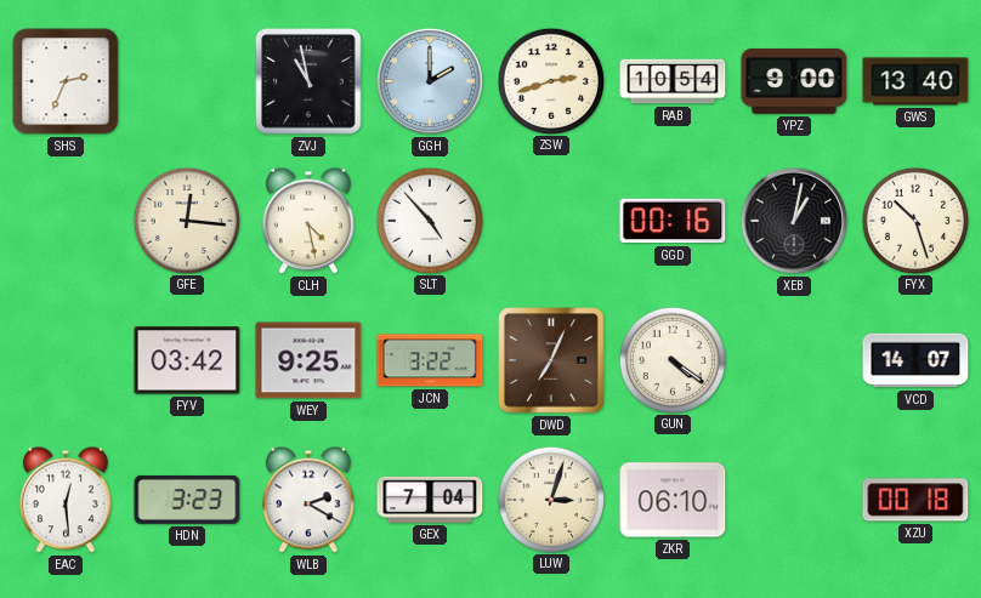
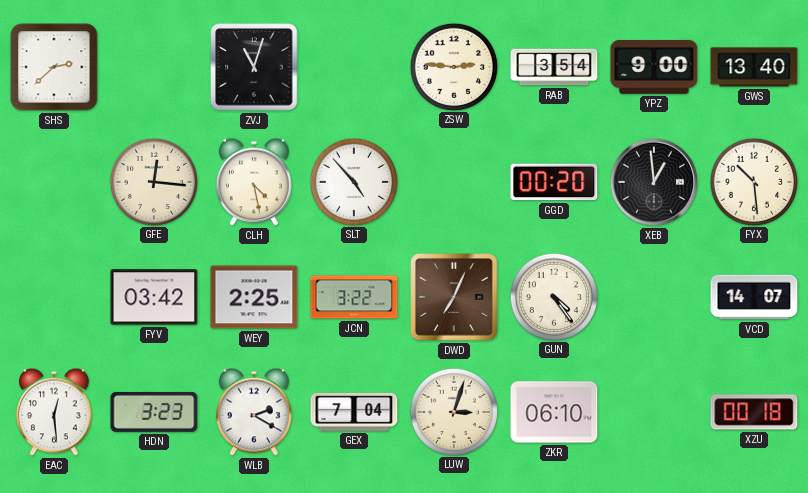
SHS: 2:34 -> 2:38
ZVJ: 10:58 -> 11:03
GGH: 2:00 -> none
ZSW: 2:42 -> 2:46
RAB: 10:54 -> 3:54
GGD: 00:16 -> 00:20
XEB: 1:02 -> 12:59
FYX: 10:27 -> 10:29
WEY: 9:25 -> 2:25
GUN: 4:21 -> 4:24
